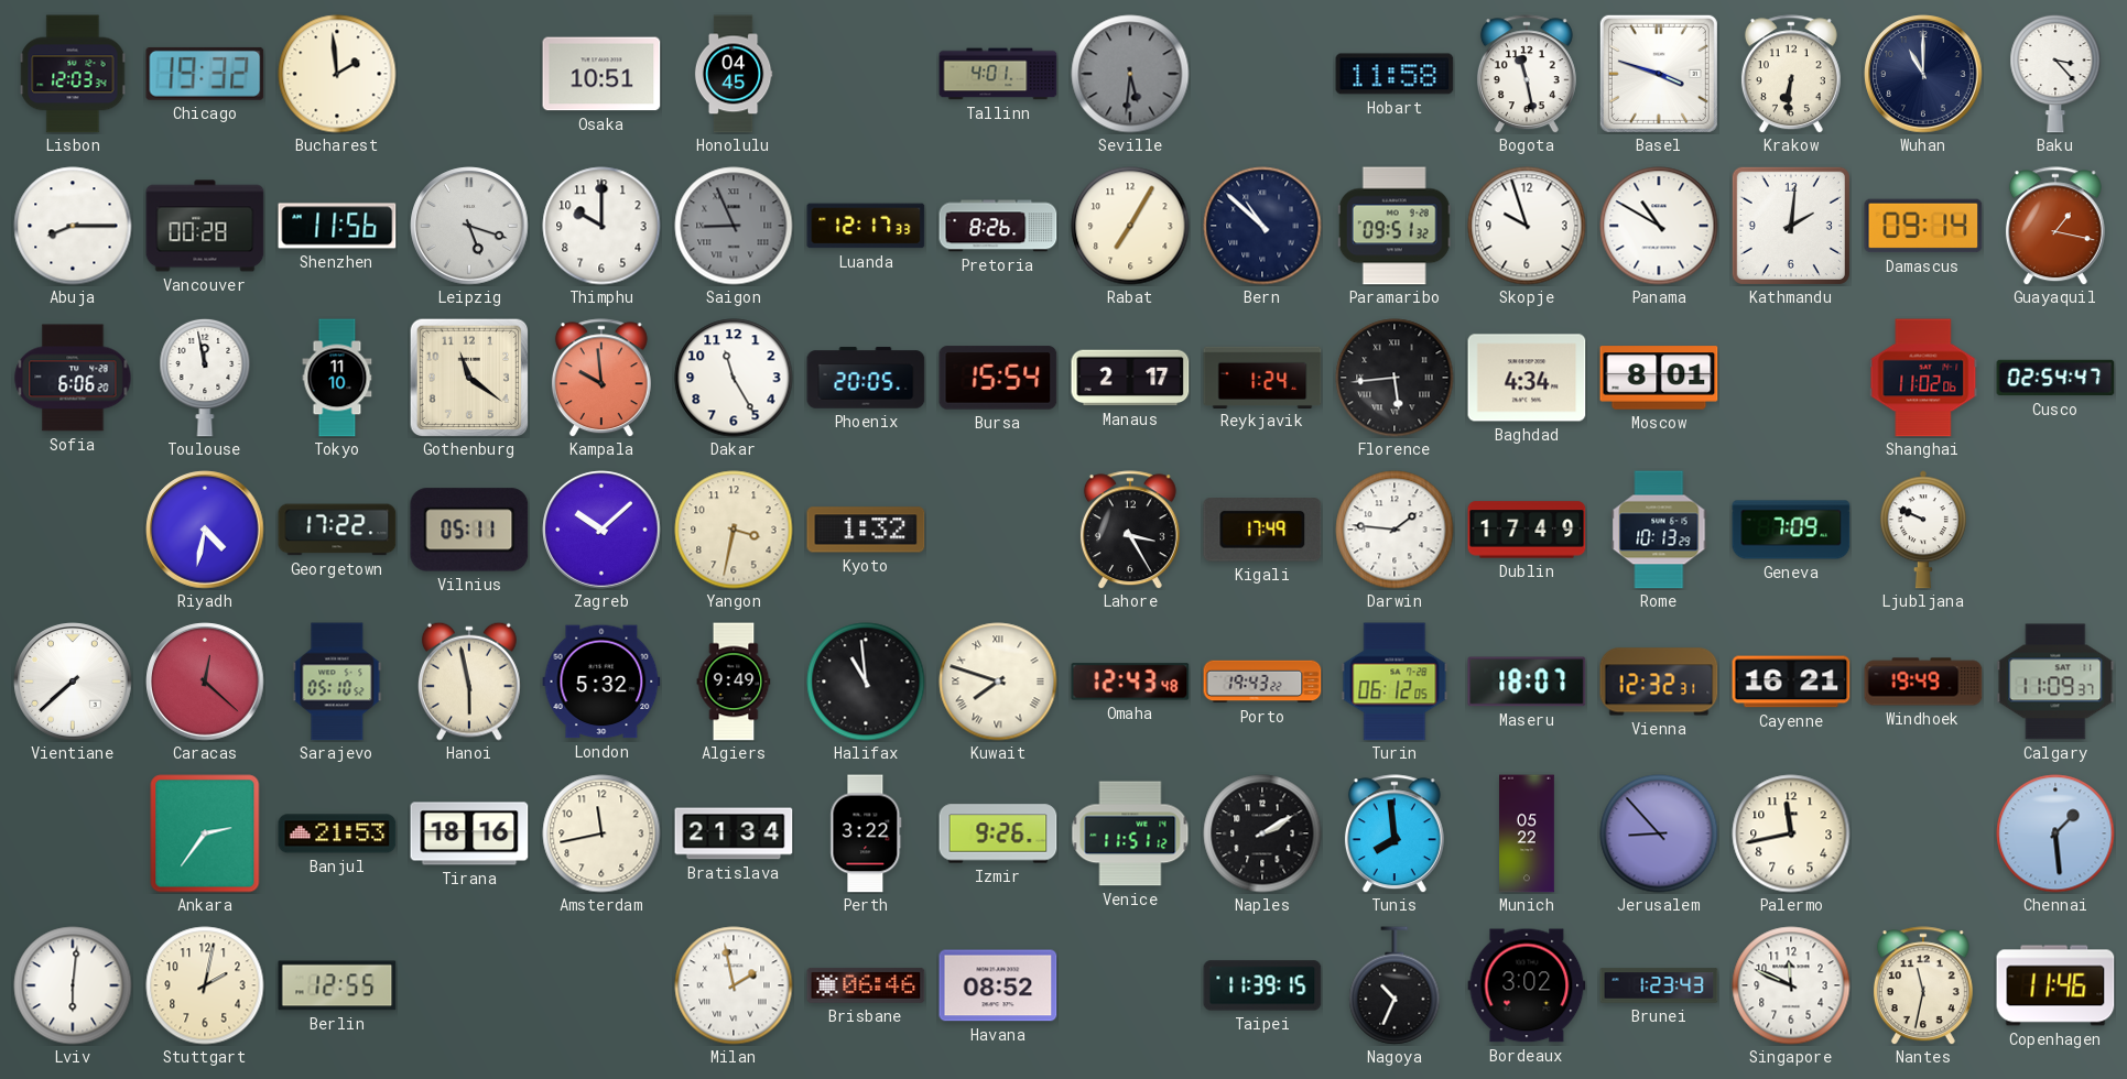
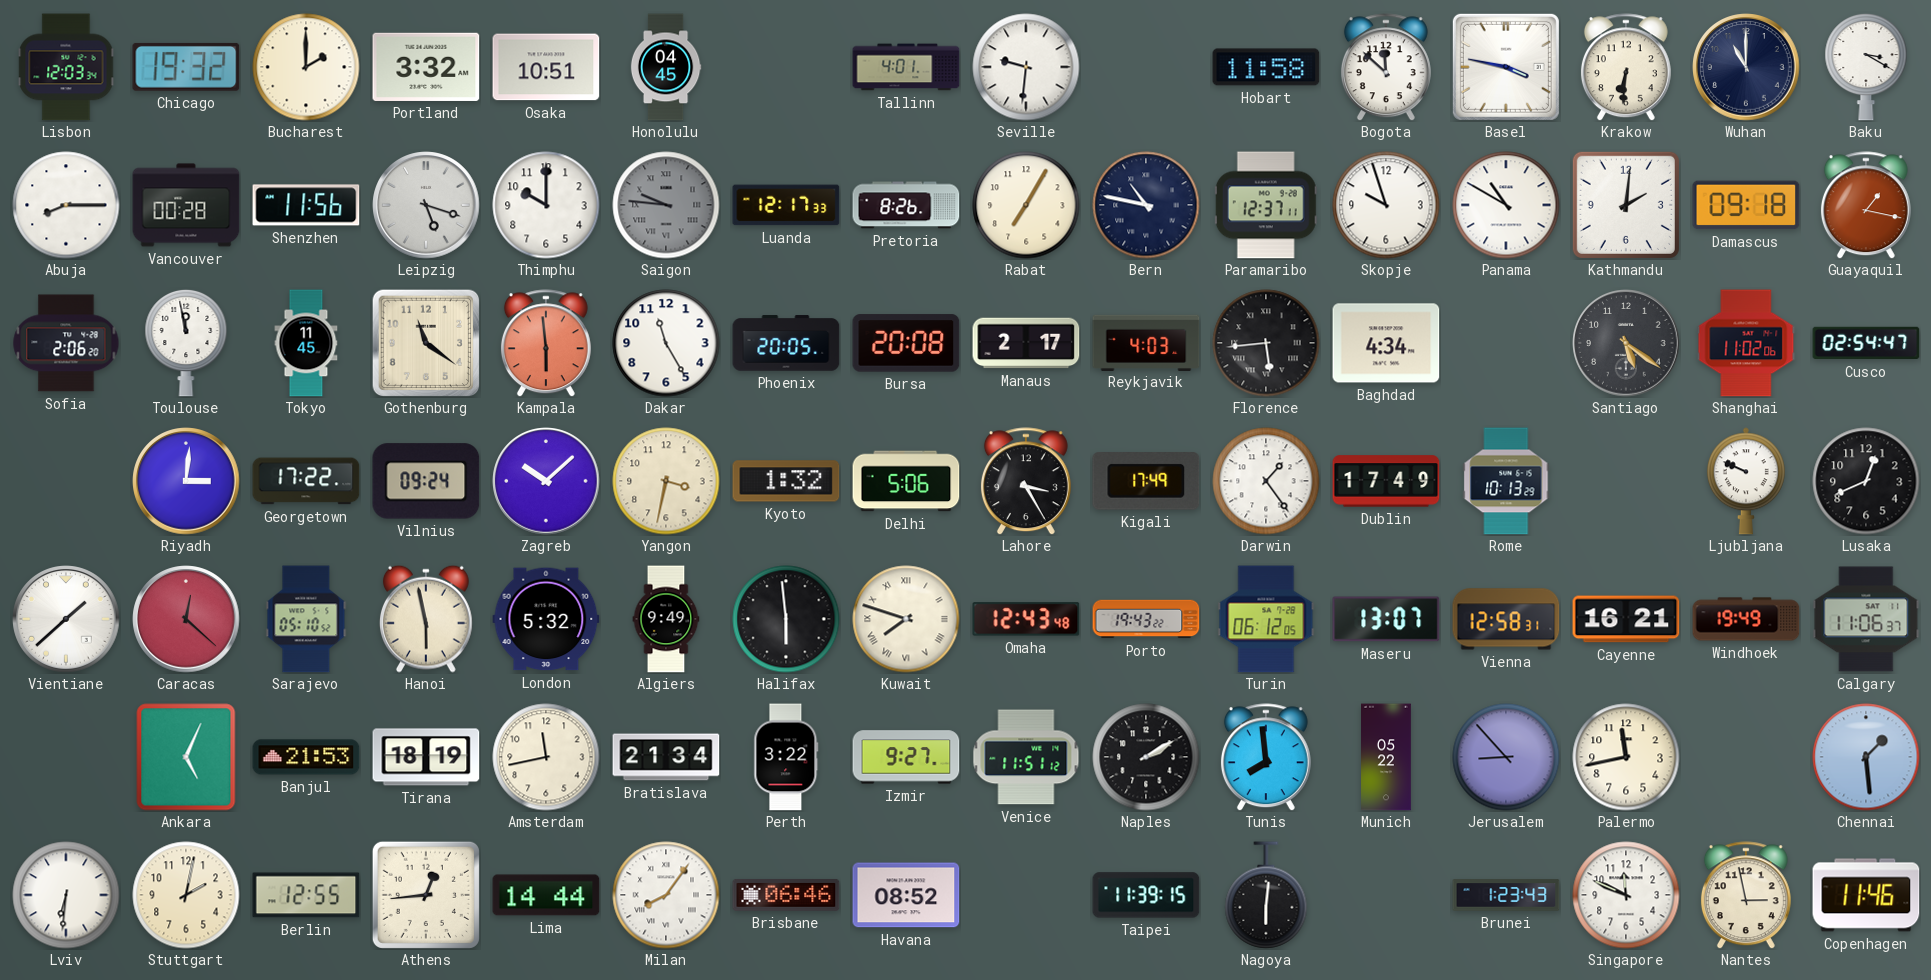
Bucharest: 1:59 -> 2:00
Portland: none -> 3:32
Seville: 5:31 -> 9:31
Seville dial: grey -> white
Bogota: 11:28 -> 11:52
Basel: 3:48 -> 3:47
Baku: 3:23 -> 3:20
Saigon: 8:56 -> 9:46
Bern: 10:52 -> 10:47
Paramaribo: 09:51 -> 12:37
Damascus: 09:14 -> 09:18
Sofia: 6:06 -> 2:06
Tokyo: 11:10 -> 11:45
Kampala: 9:59 -> 5:59
Bursa: 15:54 -> 20:08
Reykjavik: 1:24 -> 4:03
Moscow: 8:01 -> none
Santiago: none -> 5:21
Riyadh: 4:32 -> 3:01
Vilnius: 05:11 -> 09:24
Delhi: none -> 5:06
Darwin: 1:46 -> 1:24
Geneva: 7:09 -> none
Lusaka: none -> 12:41
Vientiane: 7:38 -> 1:38
Halifax: 10:59 -> 5:59
Maseru: 18:07 -> 13:07
Vienna: 12:32 -> 12:58
Calgary: 11:09 -> 11:06
Ankara: 2:36 -> 5:04
Tirana: 18:16 -> 18:19
Izmir: 9:26 -> 9:27
Lviv: 6:01 -> 6:31
Athens: none -> 12:44
Lima: none -> 14:44
Milan: 1:58 -> 8:06
Nagoya: 10:34 -> 6:01
Bordeaux: 3:02 -> none
Nantes: 11:32 -> 2:58
